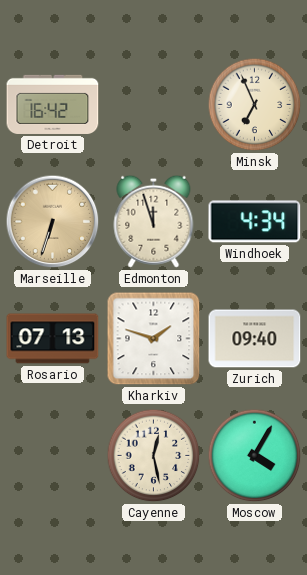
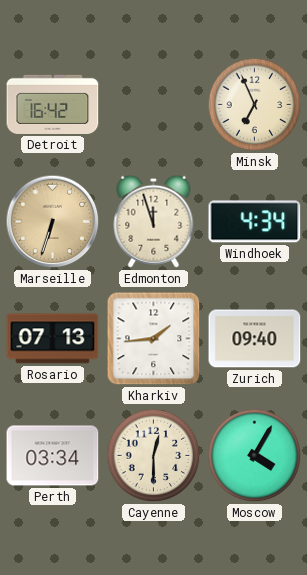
Kharkiv: 1:48 -> 1:44
Perth: none -> 03:34
Cayenne: 12:28 -> 12:30
